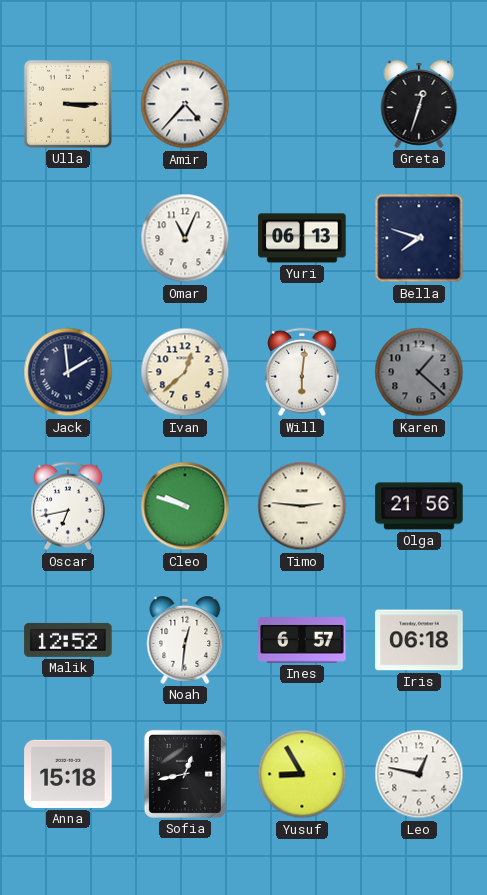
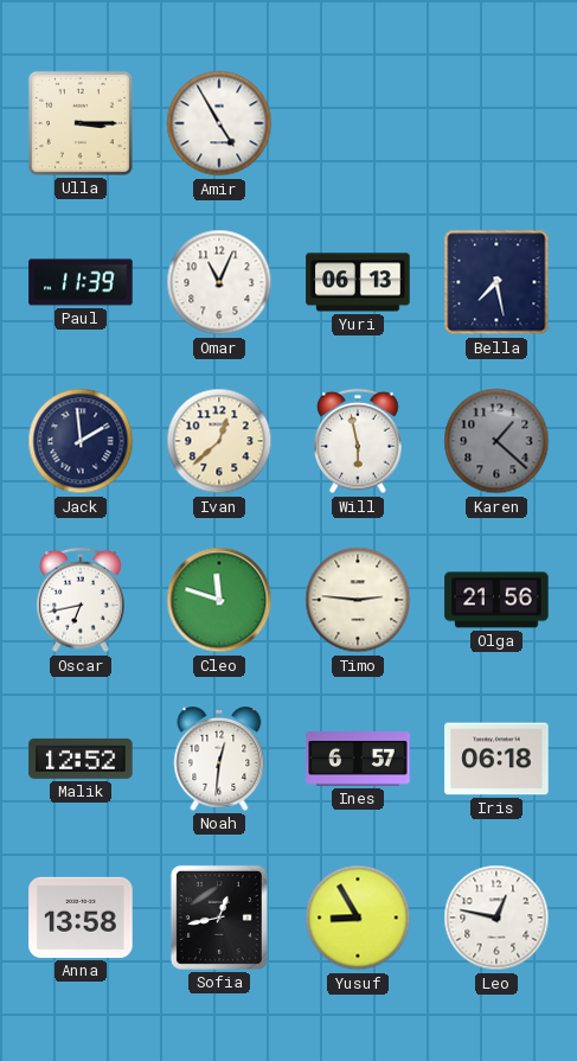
Amir: 4:37 -> 4:55
Greta: 12:33 -> none
Paul: none -> 11:39
Bella: 7:48 -> 7:28
Will: 6:01 -> 5:58
Cleo: 9:48 -> 11:48
Anna: 15:18 -> 13:58
